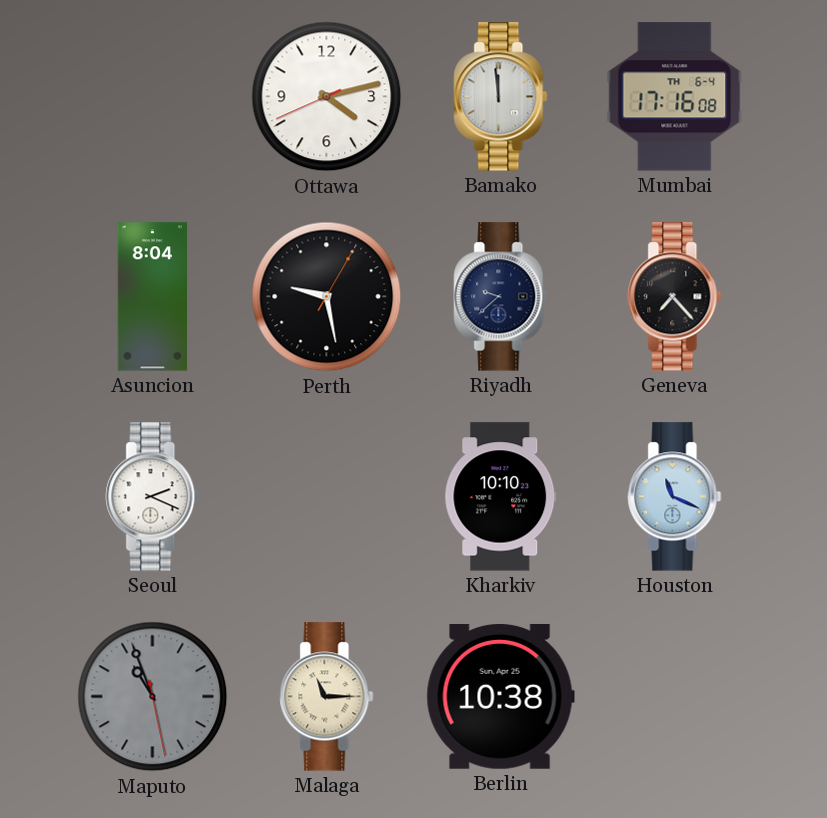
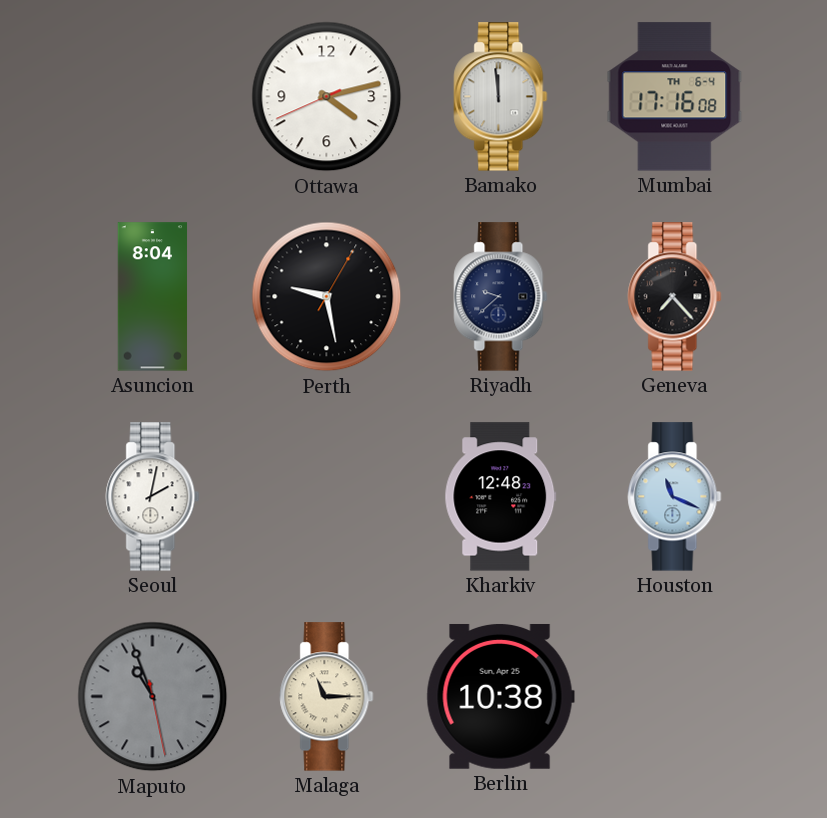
Seoul: 2:19 -> 2:02
Kharkiv: 10:10 -> 12:48
